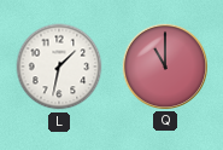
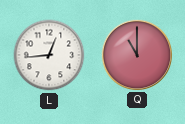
L: 1:32 -> 12:44
